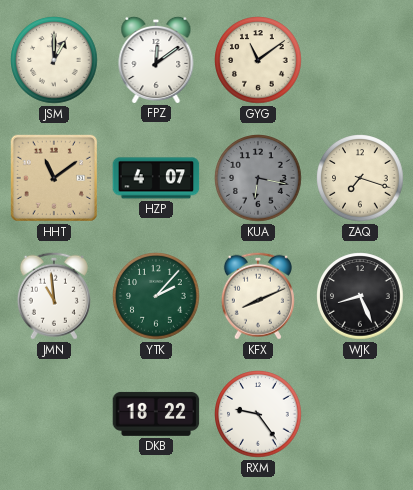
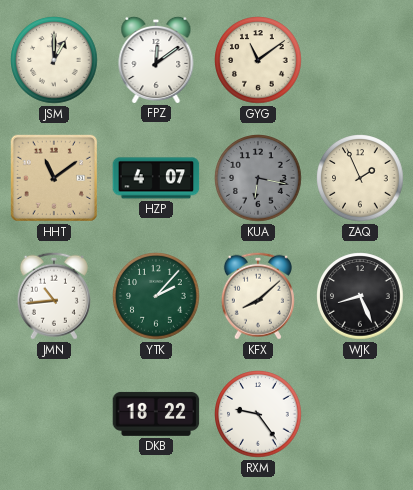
ZAQ: 7:18 -> 1:56
JMN: 10:59 -> 10:44
KFX: 8:11 -> 8:08
